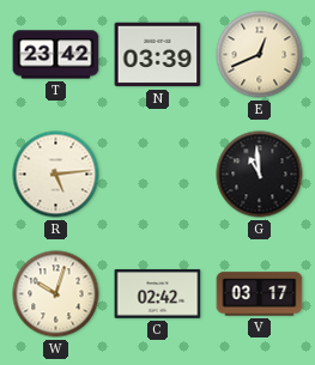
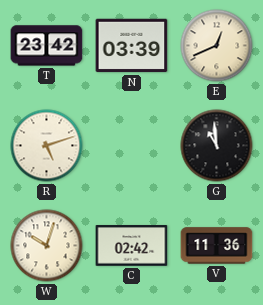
R: 5:14 -> 5:12
V: 03:17 -> 11:36
